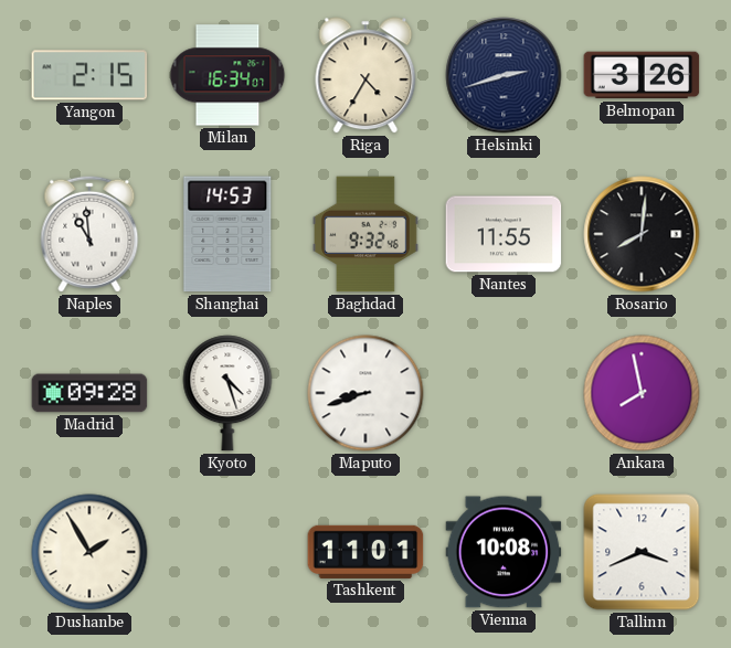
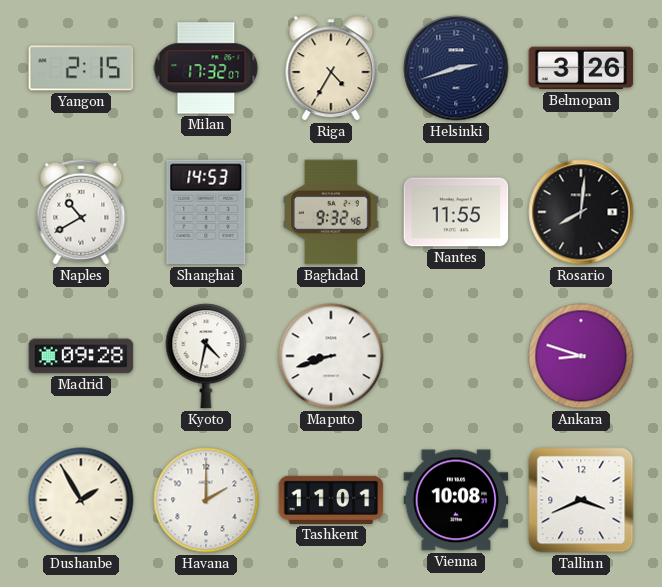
Milan: 16:34 -> 17:32
Naples: 10:59 -> 10:40
Kyoto: 4:27 -> 4:32
Ankara: 7:58 -> 8:48
Havana: none -> 2:00
